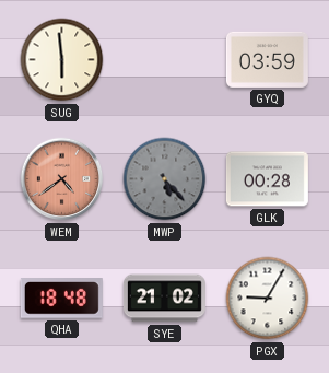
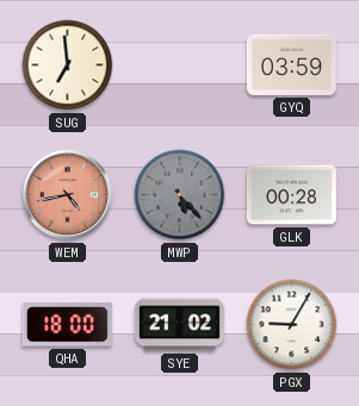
SUG: 5:59 -> 6:59
WEM: 4:39 -> 4:43
QHA: 18:48 -> 18:00
